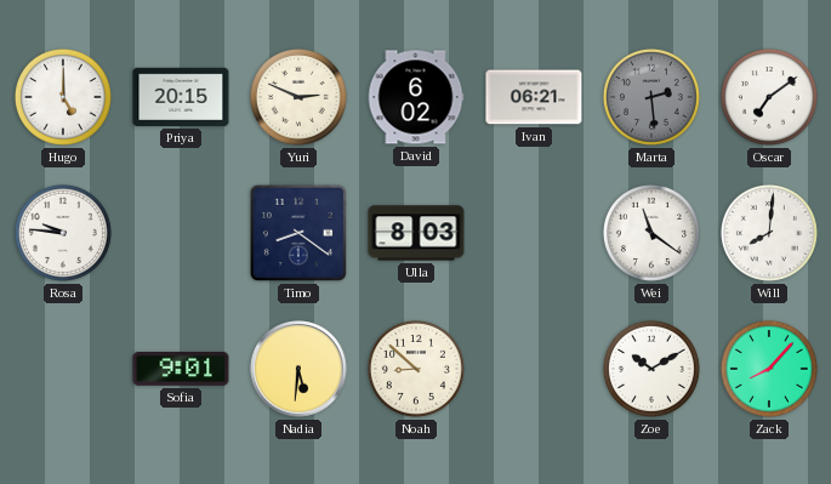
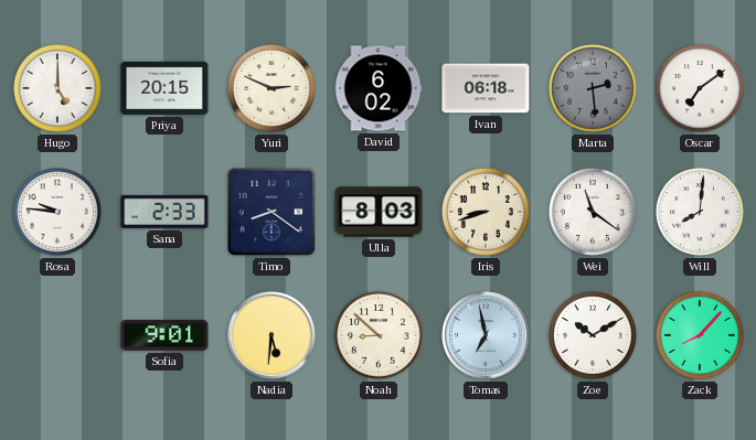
Ivan: 06:21 -> 06:18
Sana: none -> 2:33
Iris: none -> 8:42
Tomas: none -> 6:58
